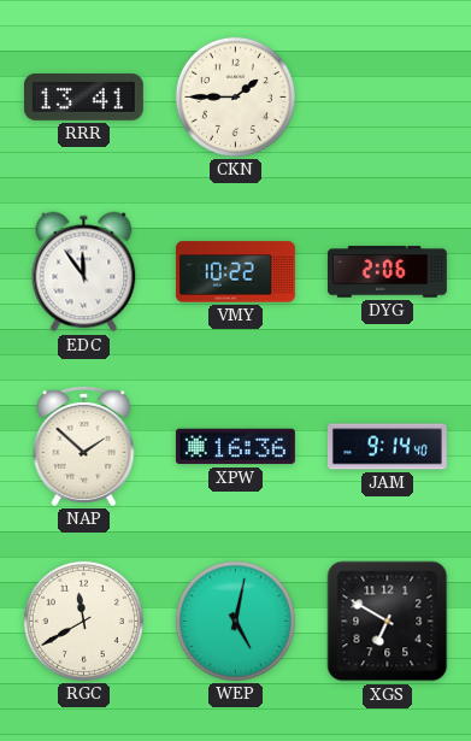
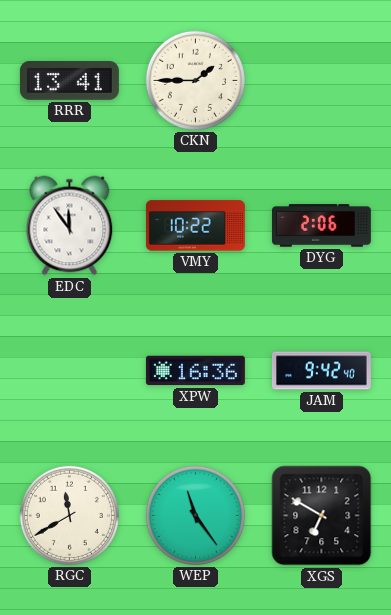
NAP: 1:52 -> none
JAM: 9:14 -> 9:42
WEP: 5:02 -> 11:24
